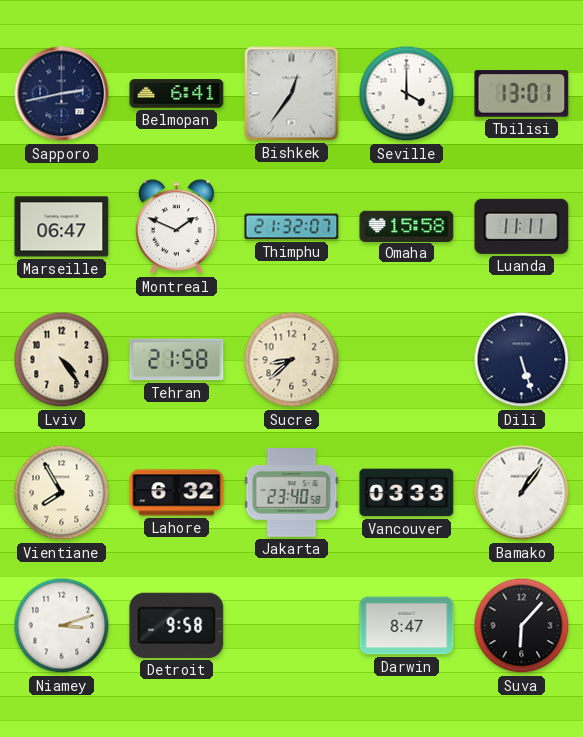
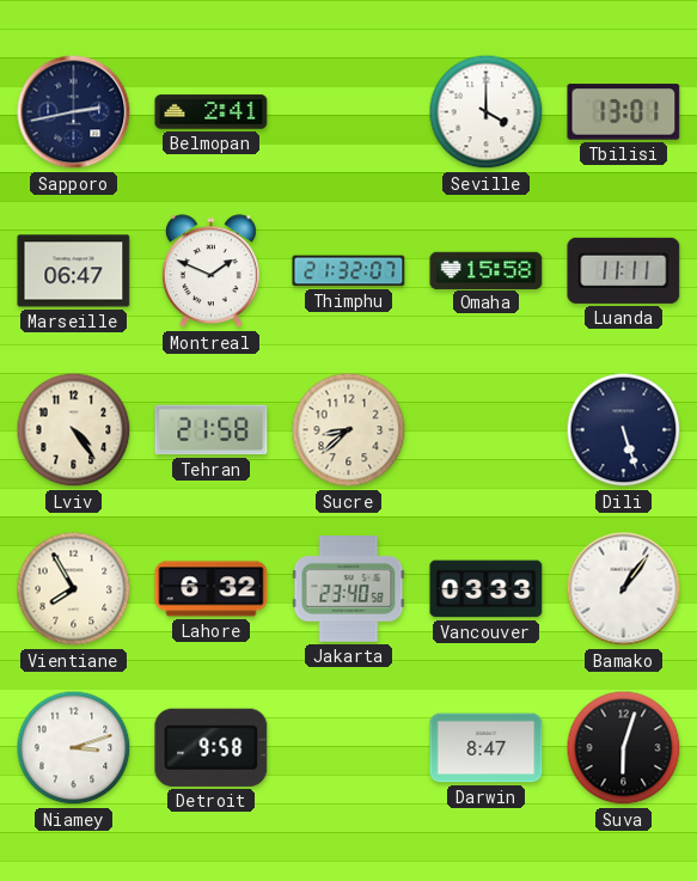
Belmopan: 6:41 -> 2:41
Bishkek: 12:36 -> none
Suva: 6:07 -> 6:03
